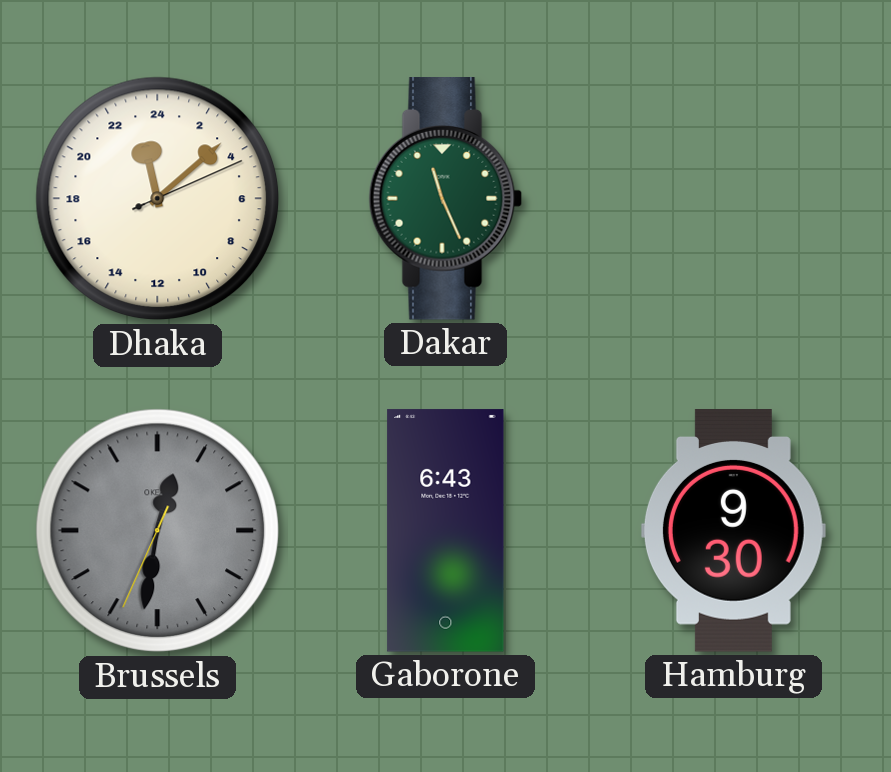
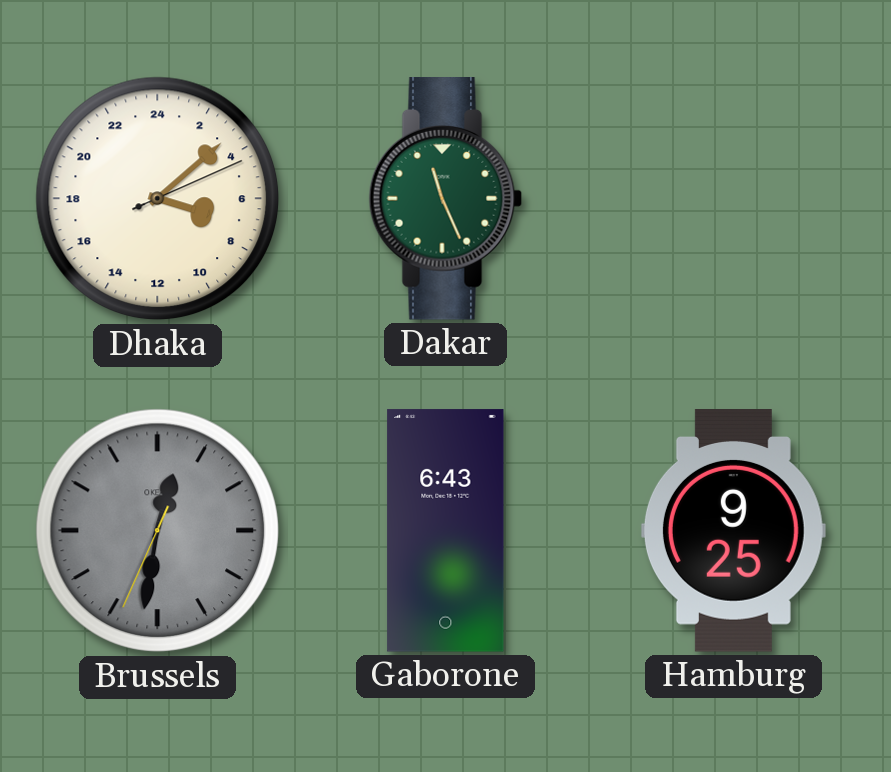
Dhaka: 23:08 -> 7:08
Hamburg: 9:30 -> 9:25
